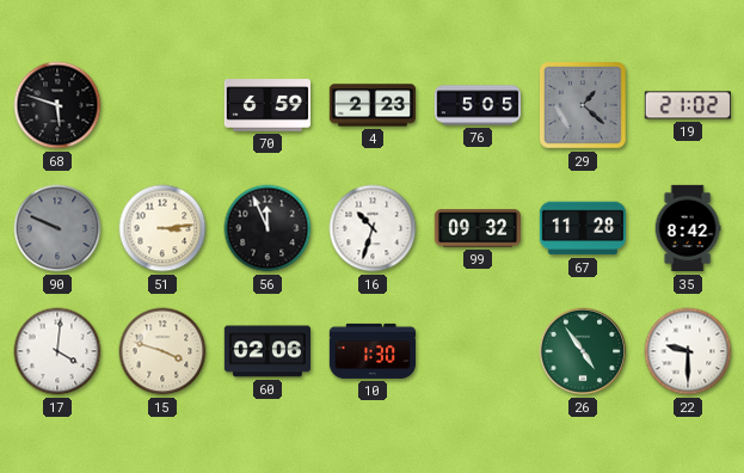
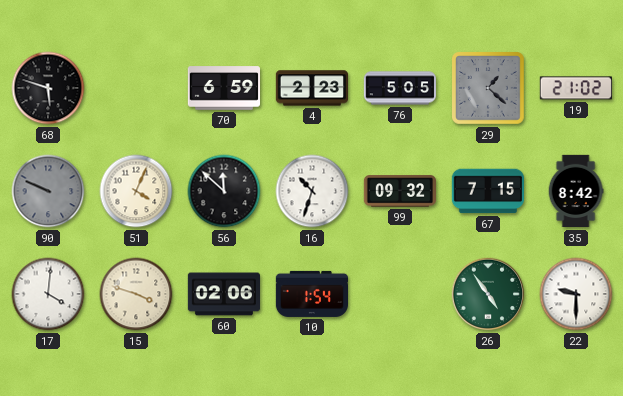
51: 3:14 -> 4:04
56: 11:56 -> 11:52
67: 11:28 -> 7:15
10: 1:30 -> 1:54
